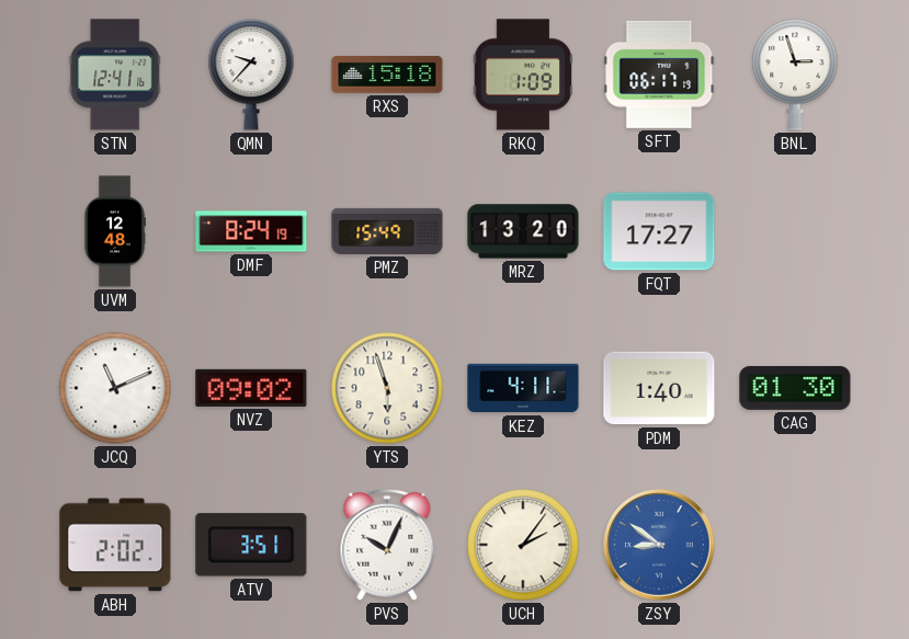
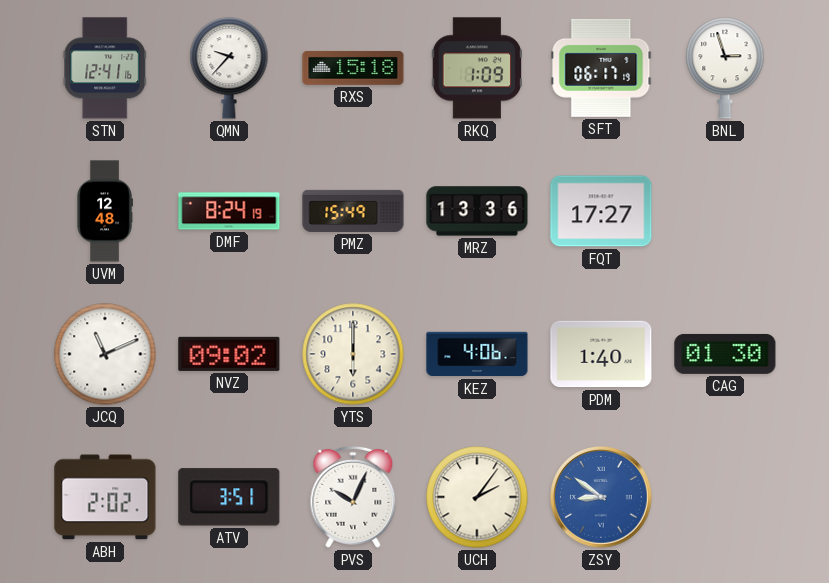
MRZ: 13:20 -> 13:36
YTS: 5:57 -> 6:00
KEZ: 4:11 -> 4:06
